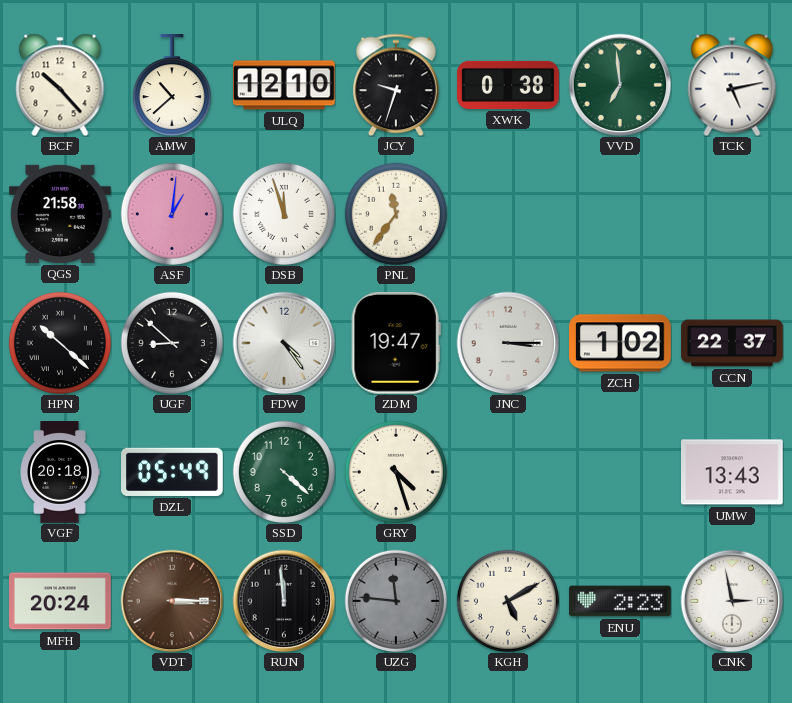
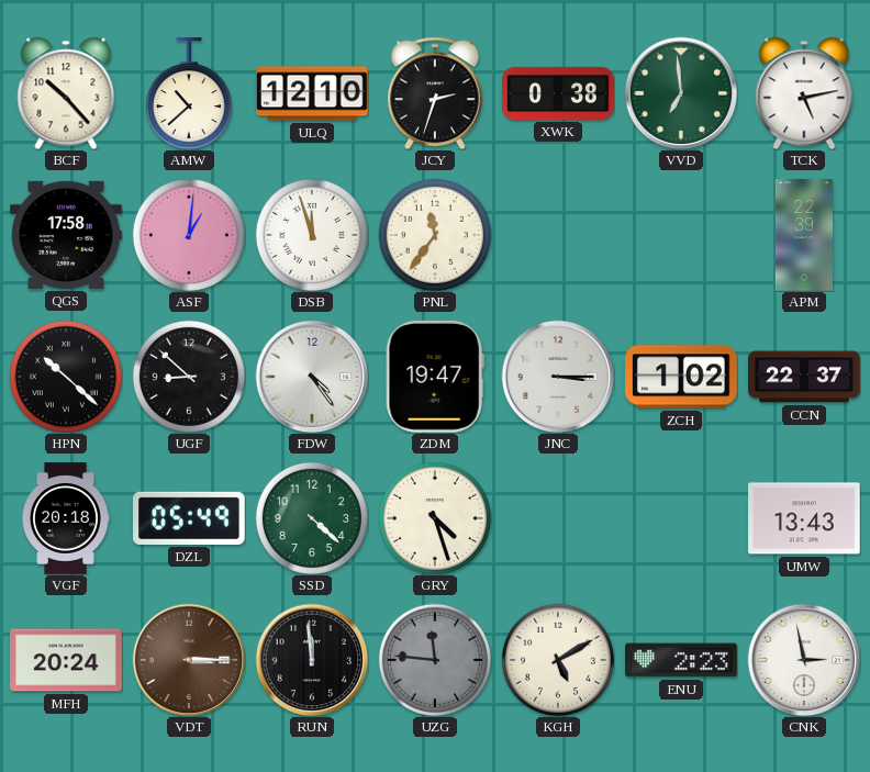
JCY: 9:33 -> 2:33
QGS: 21:58 -> 17:58
APM: none -> 22:39
